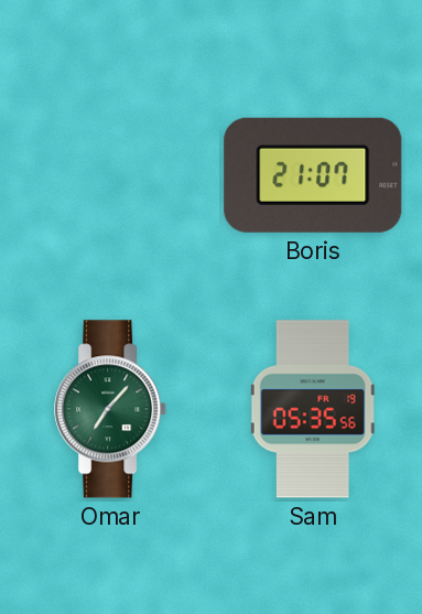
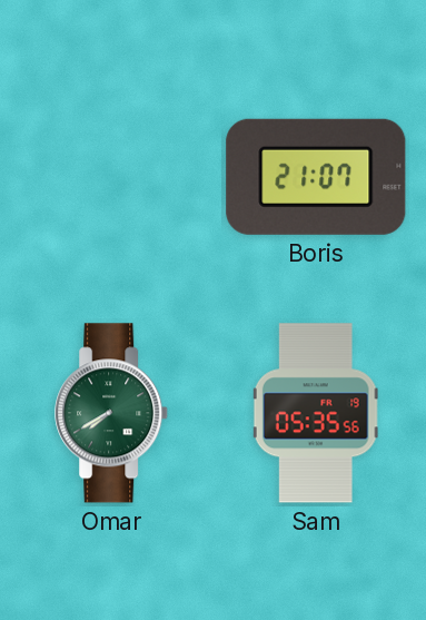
Omar: 7:07 -> 7:40
